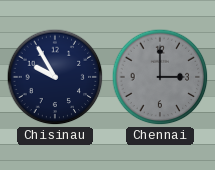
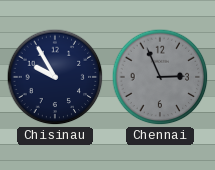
Chennai: 3:00 -> 2:56
